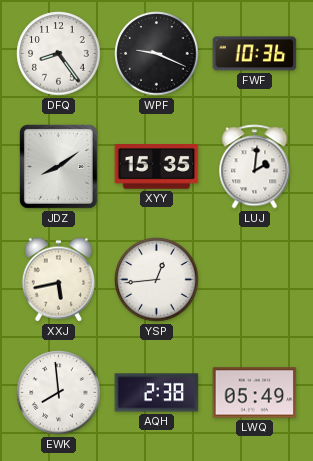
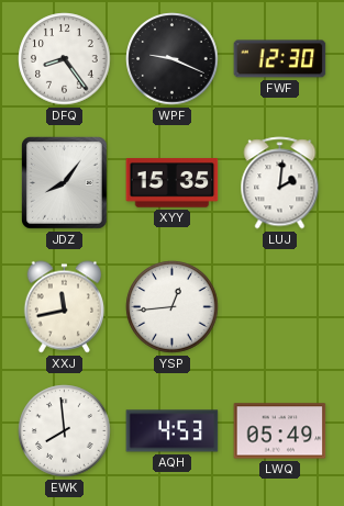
FWF: 10:36 -> 12:30
JDZ: 8:09 -> 8:06
XXJ: 5:43 -> 11:43
AQH: 2:38 -> 4:53
